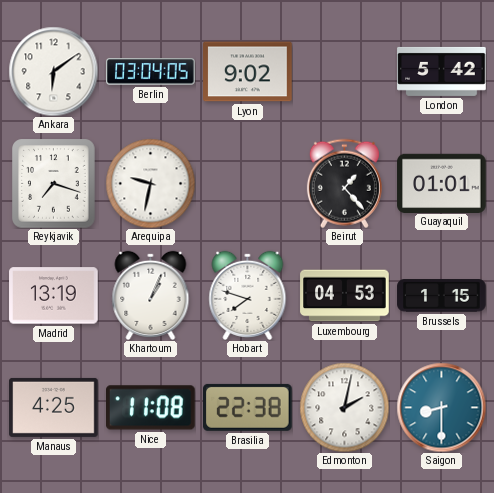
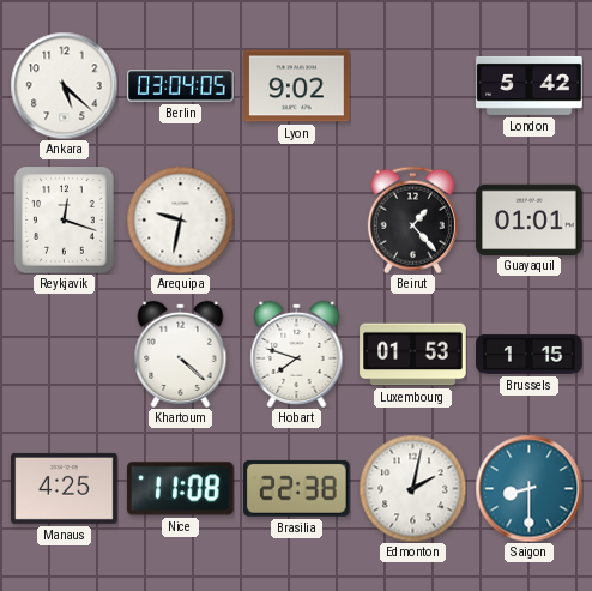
Ankara: 6:09 -> 5:22
Reykjavik: 7:18 -> 12:18
Madrid: 13:19 -> none
Khartoum: 1:04 -> 4:22
Luxembourg: 04:53 -> 01:53
